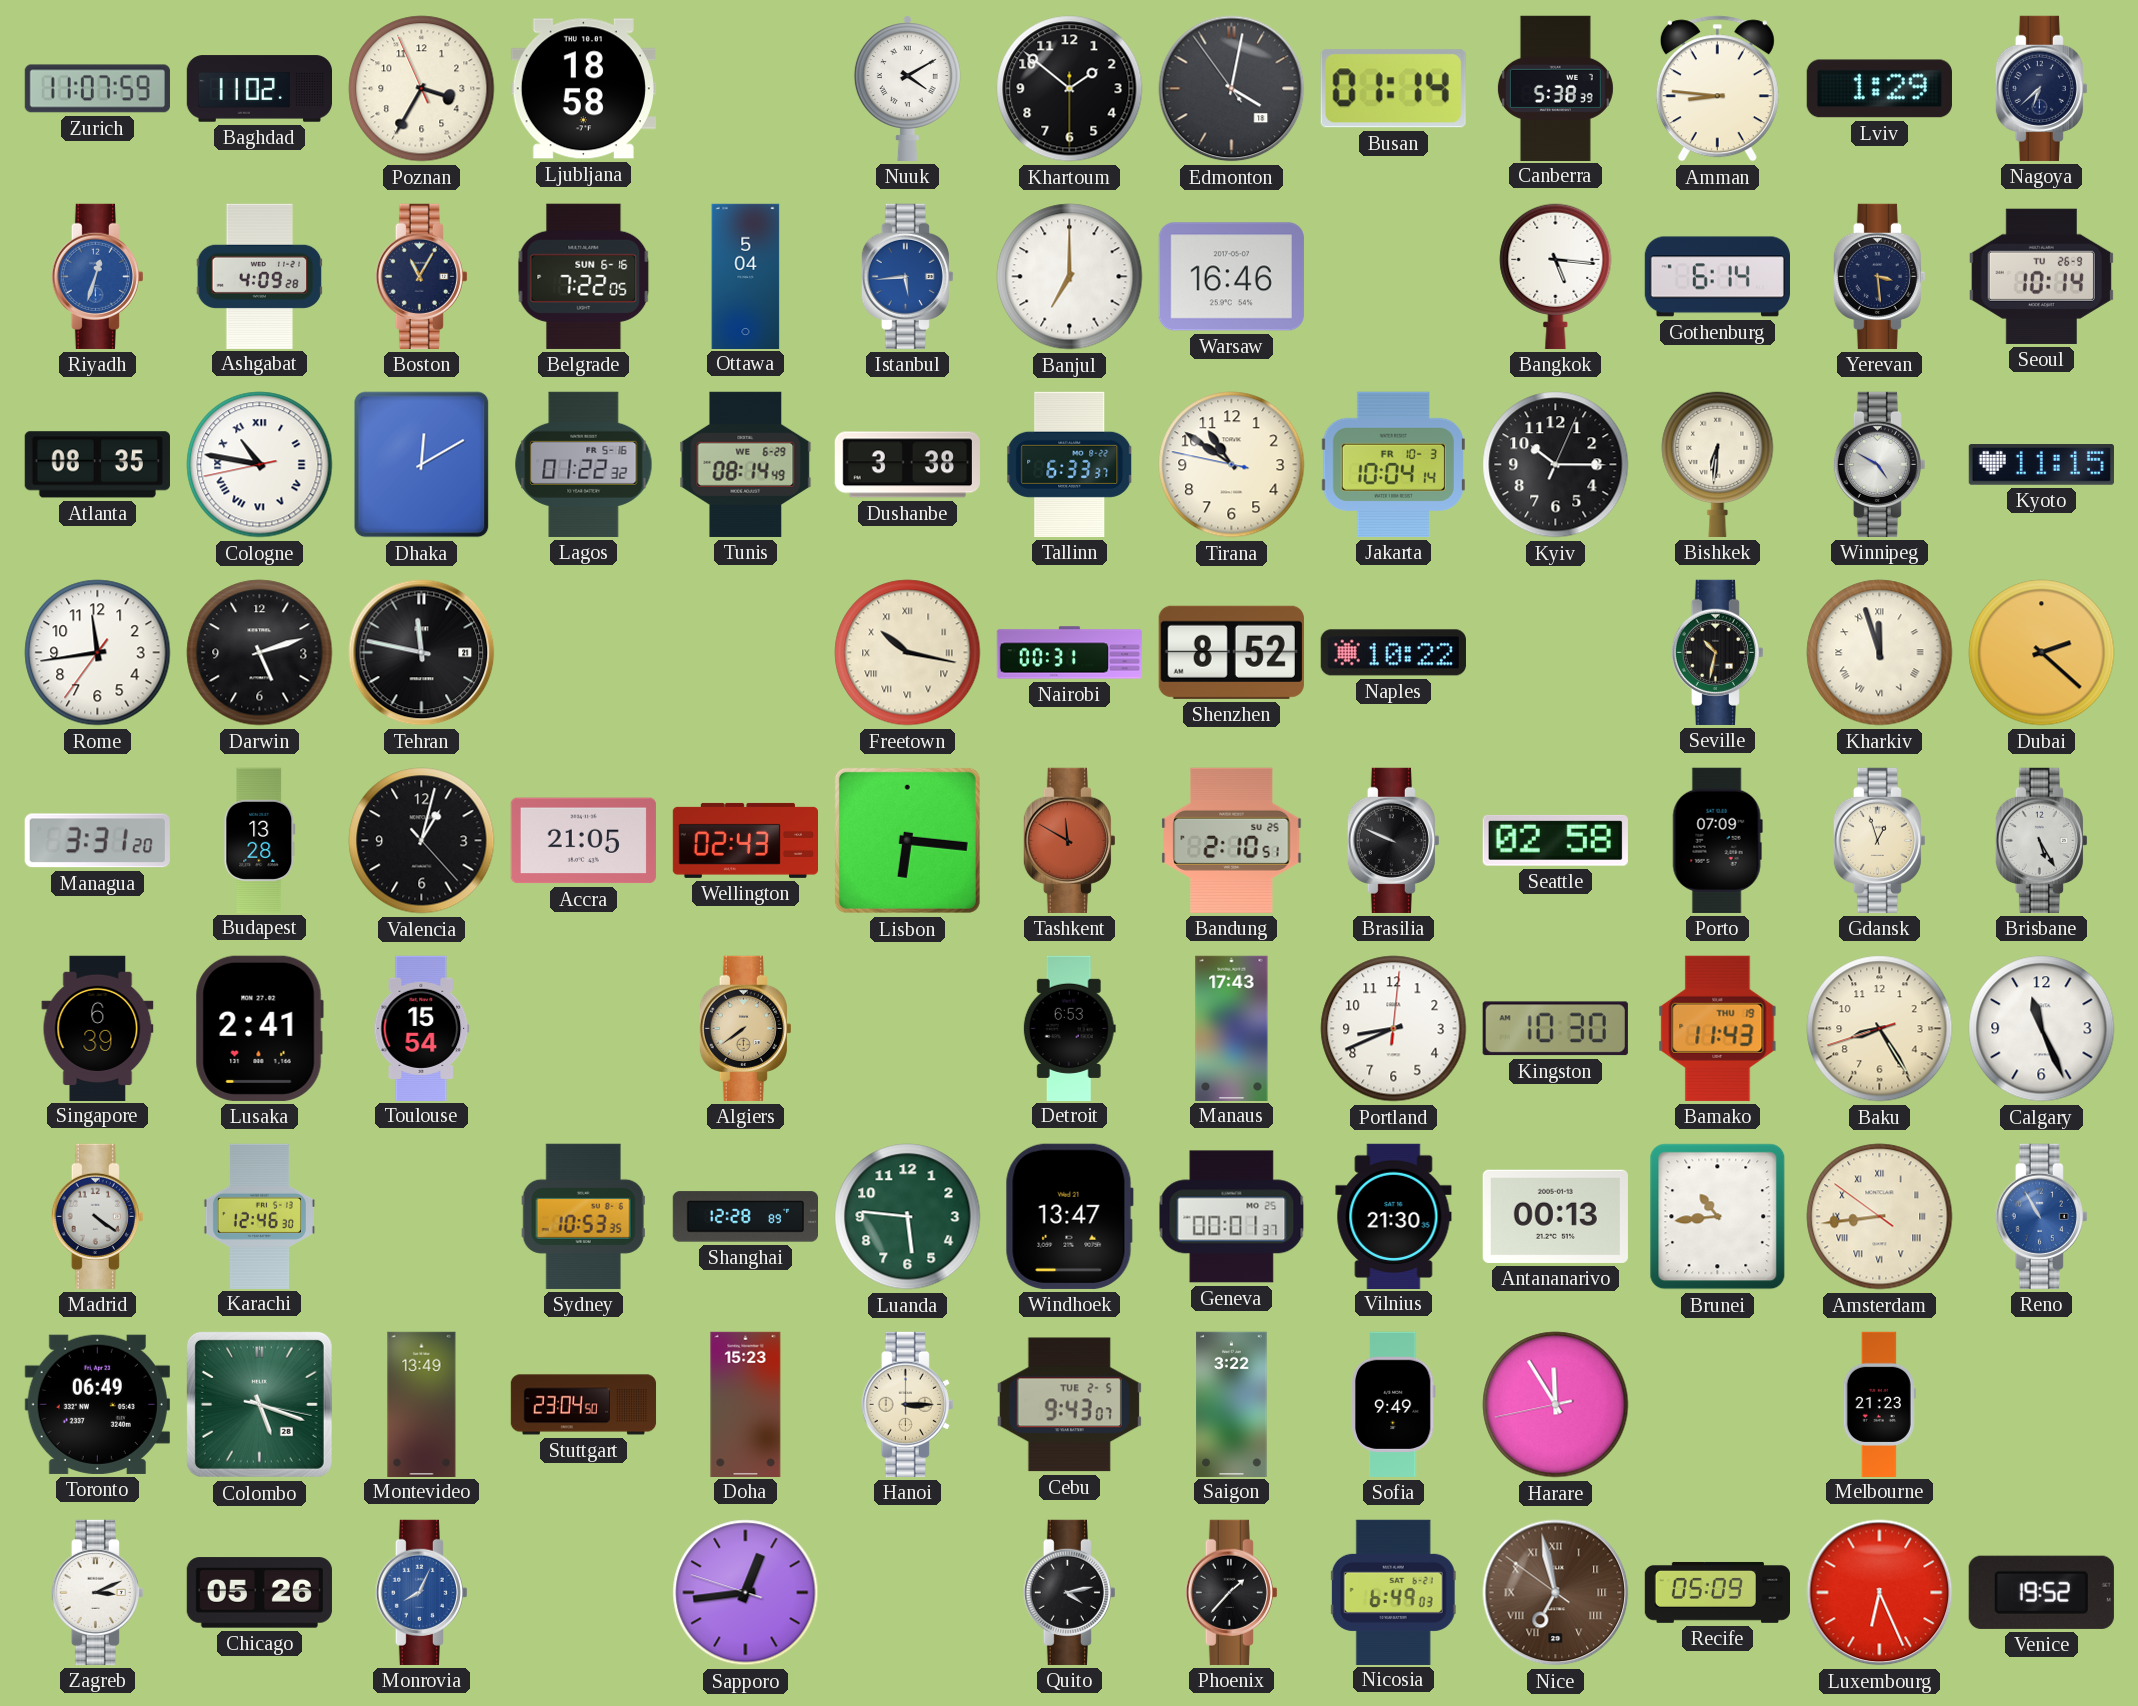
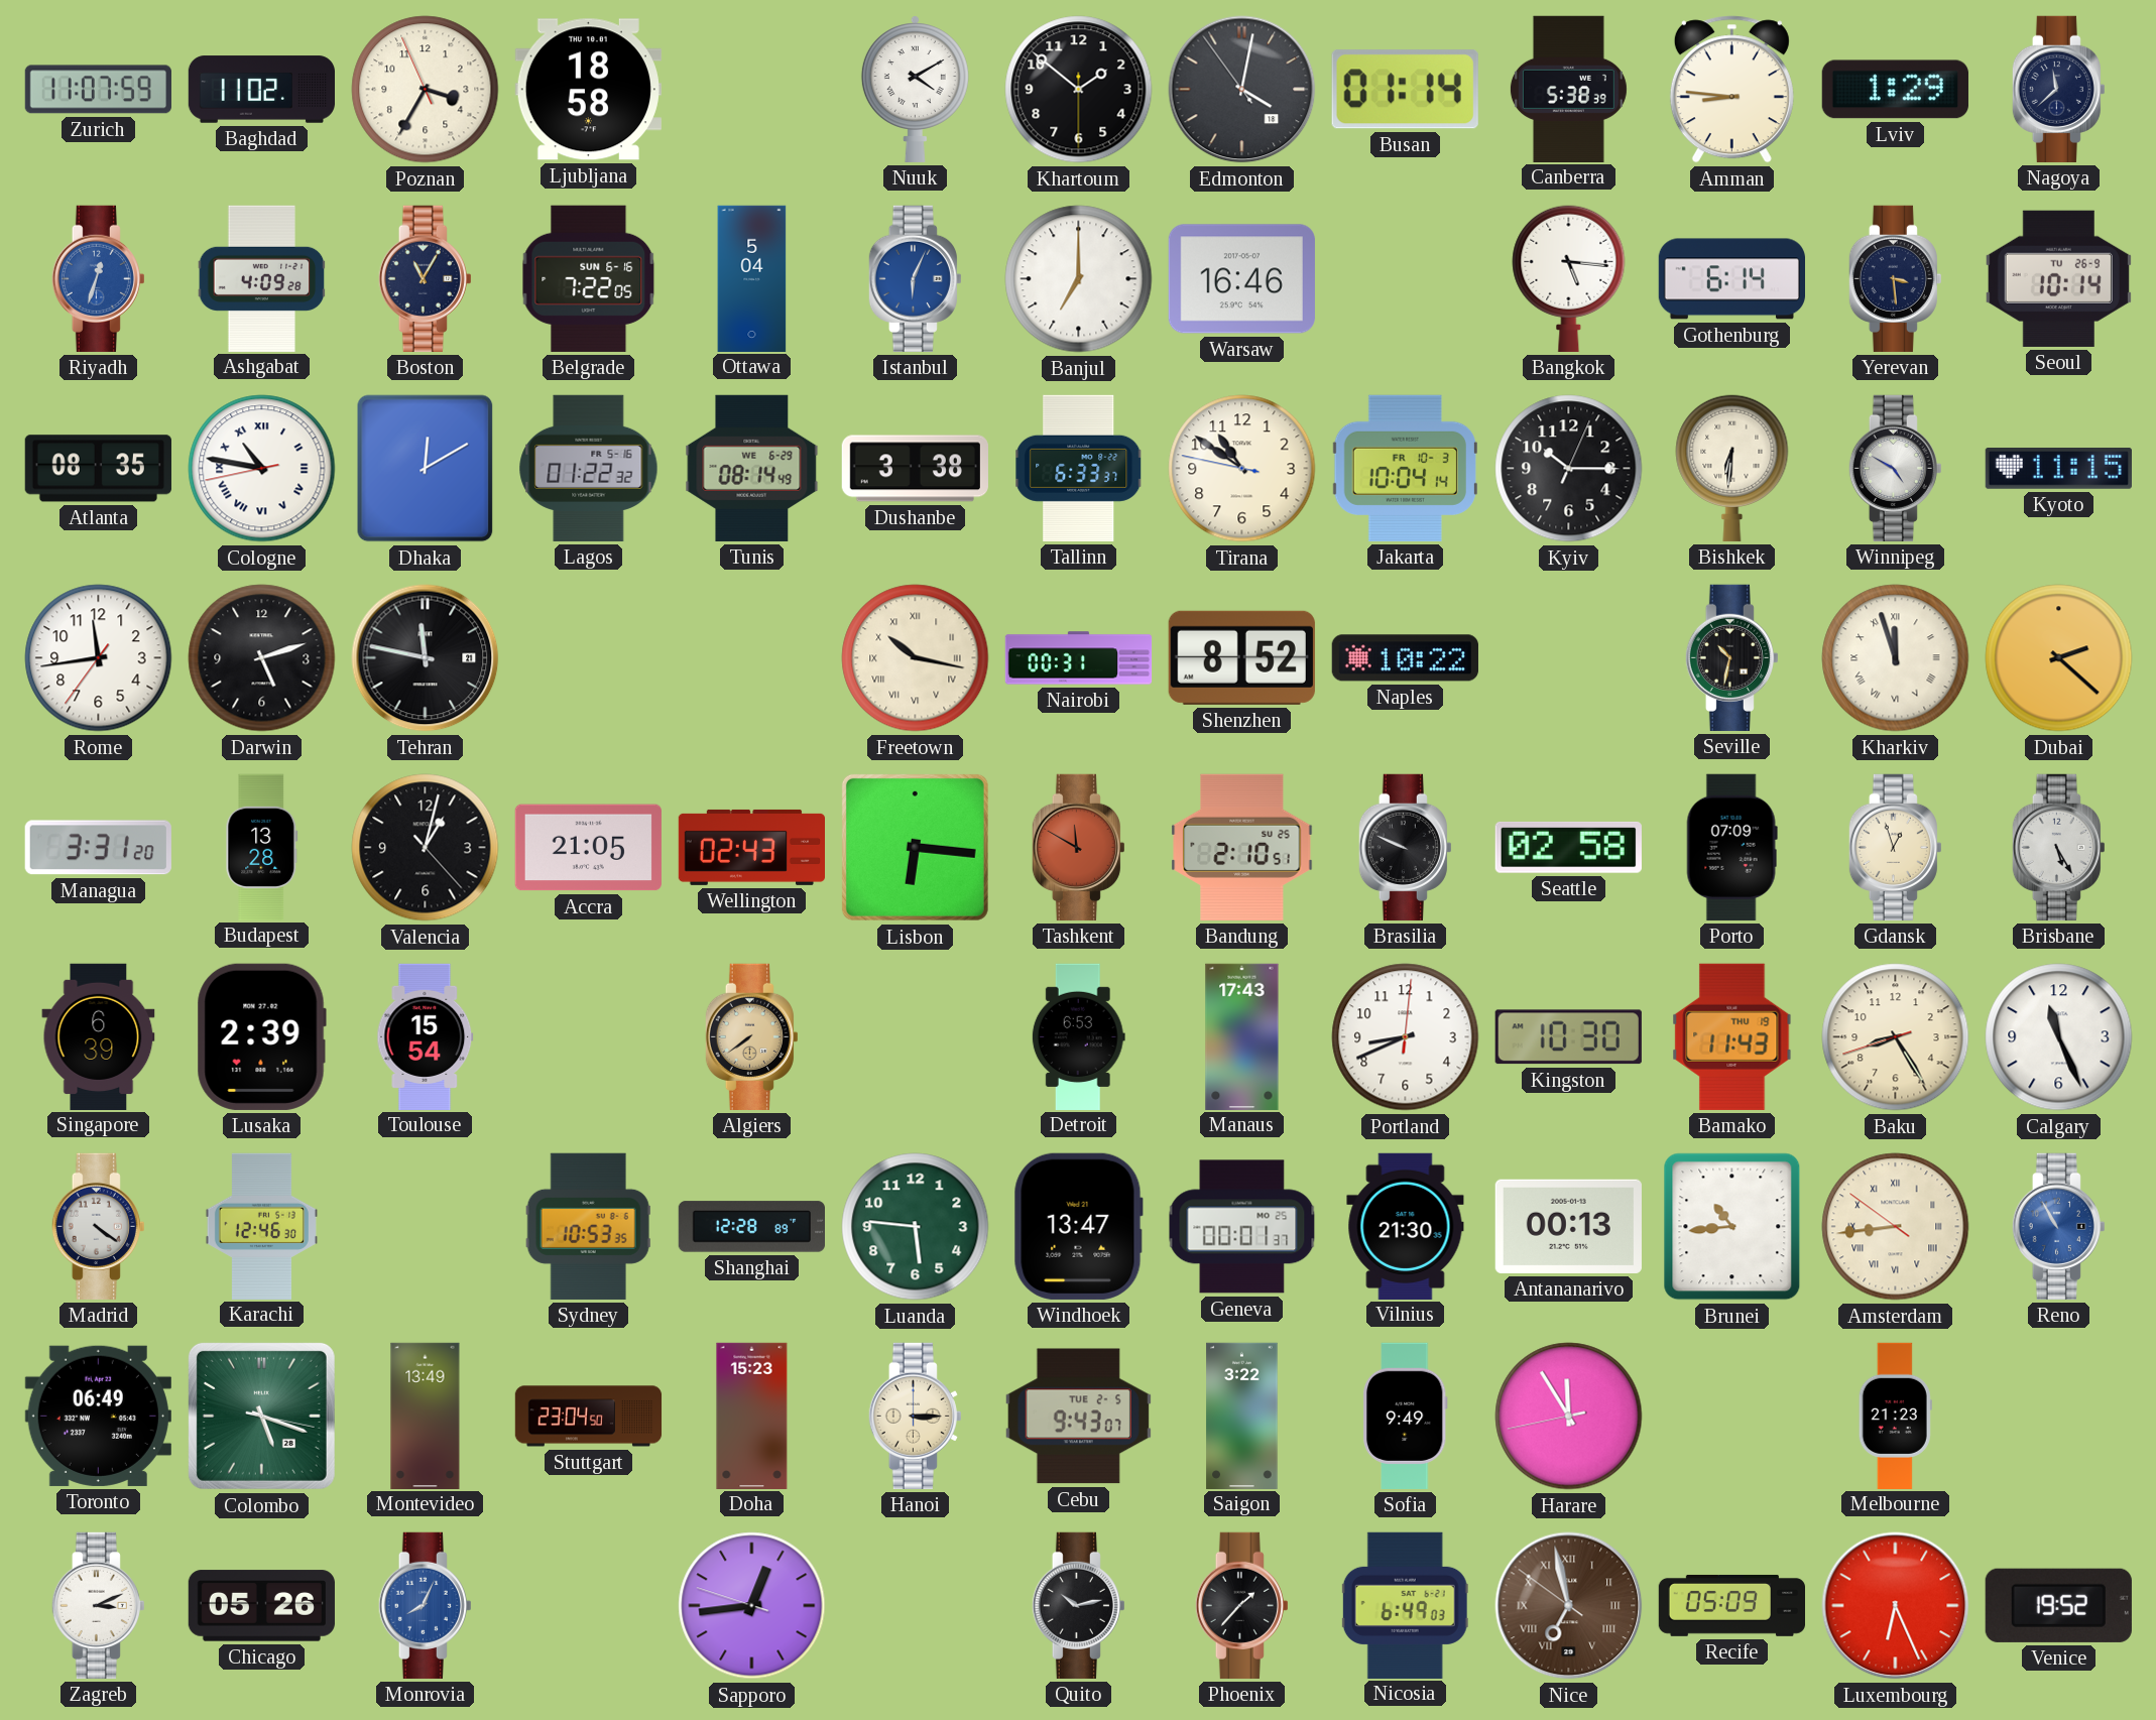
Nagoya: 6:38 -> 11:38
Istanbul: 5:44 -> 6:04
Lusaka: 2:41 -> 2:39
Quito: 4:13 -> 10:13
